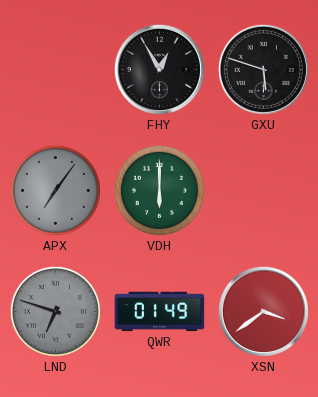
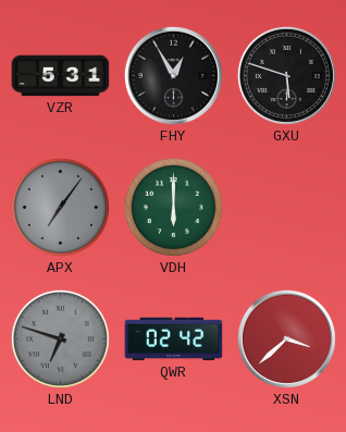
VZR: none -> 5:31
QWR: 01:49 -> 02:42
XSN: 3:39 -> 3:38
